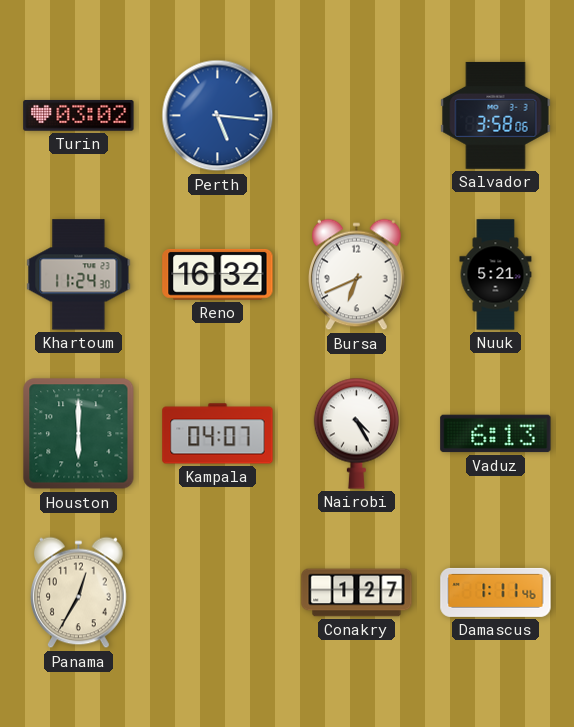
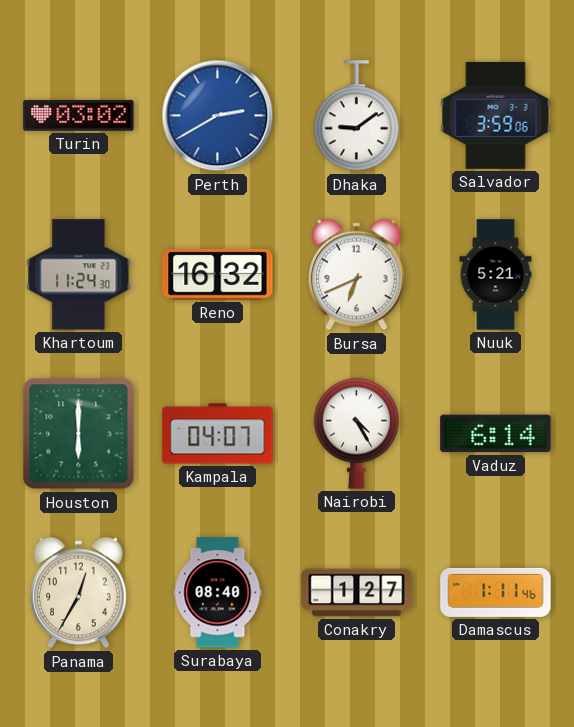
Perth: 5:16 -> 2:40
Dhaka: none -> 9:09
Salvador: 3:58 -> 3:59
Vaduz: 6:13 -> 6:14
Surabaya: none -> 08:40
